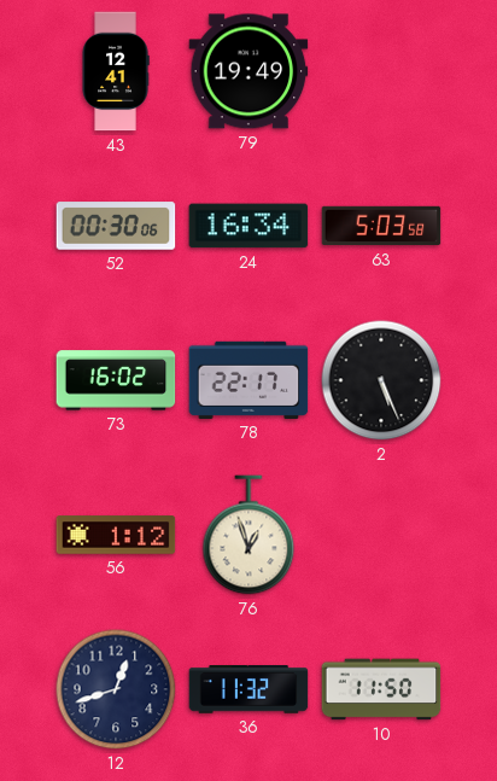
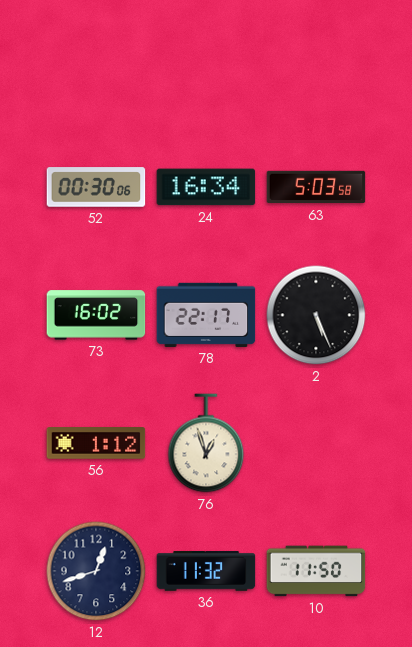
43: 12:41 -> none
79: 19:49 -> none
